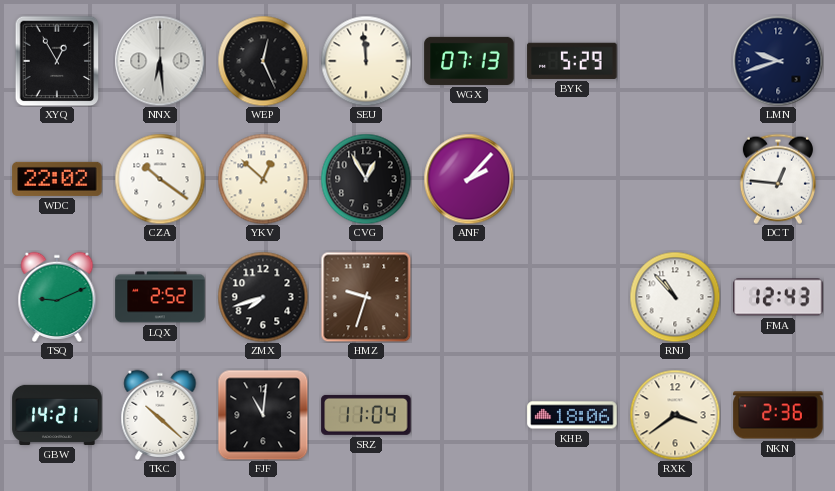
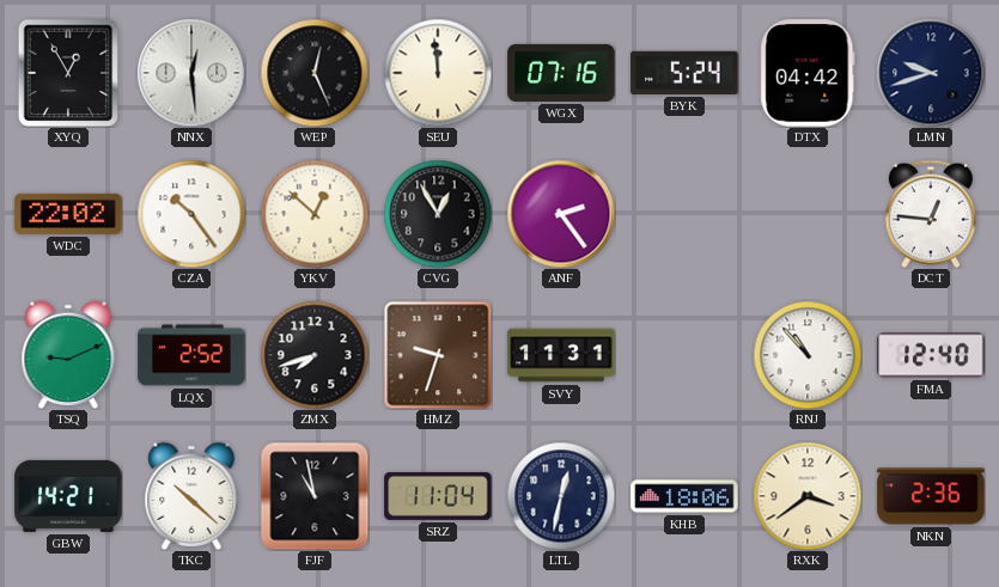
NNX: 6:29 -> 12:29
WGX: 07:13 -> 07:16
BYK: 5:29 -> 5:24
DTX: none -> 04:42
CZA: 10:21 -> 10:24
ANF: 2:07 -> 2:24
SVY: none -> 11:31
FMA: 12:43 -> 12:40
FJF: 11:01 -> 10:58
LTL: none -> 12:32
